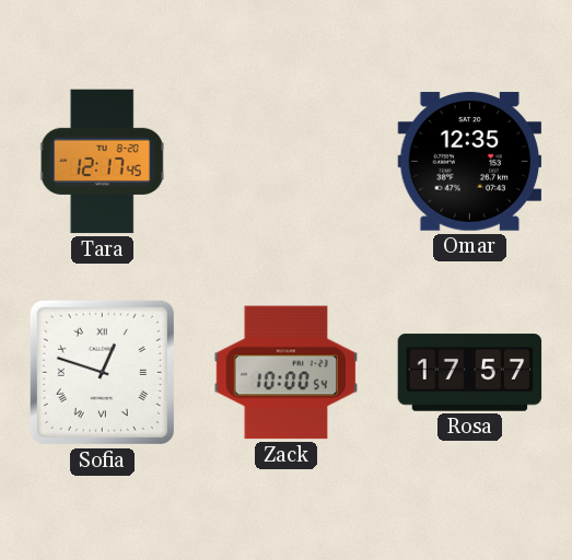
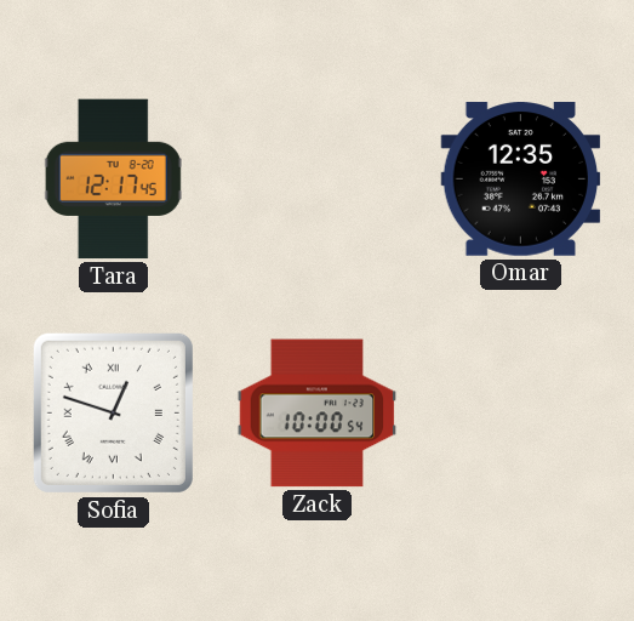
Rosa: 17:57 -> none
